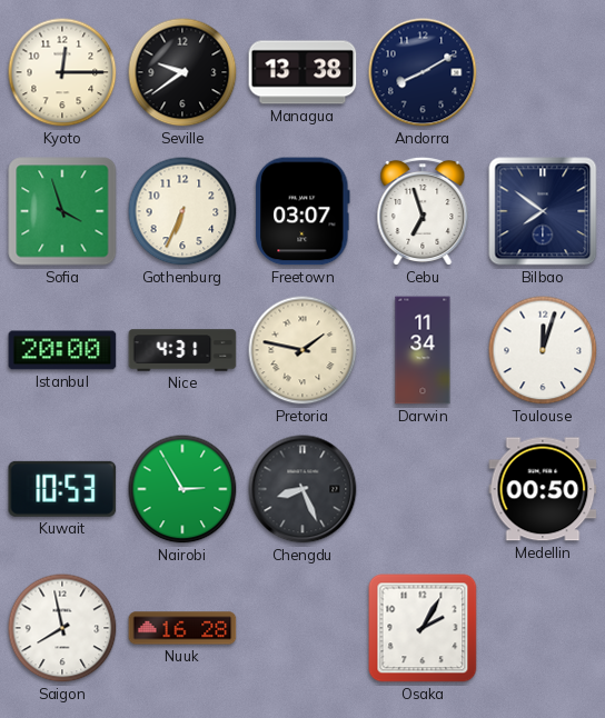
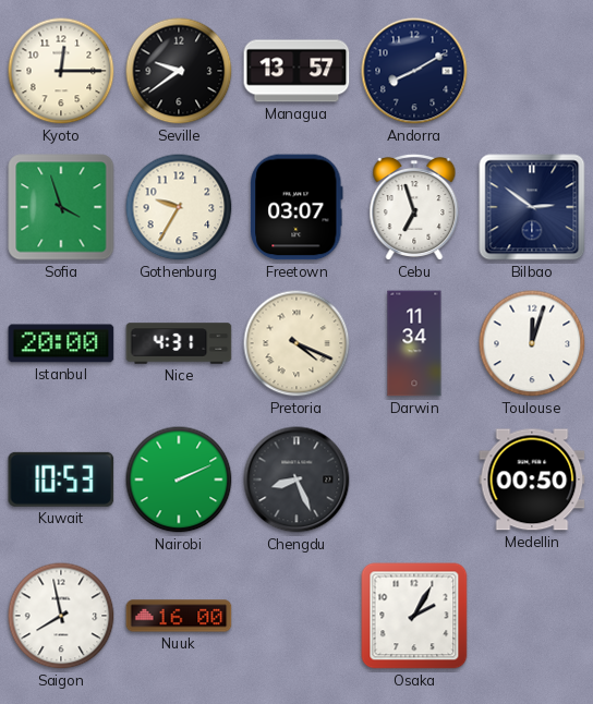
Managua: 13:38 -> 13:57
Gothenburg: 6:34 -> 9:35
Bilbao: 7:51 -> 2:51
Pretoria: 1:47 -> 4:19
Nairobi: 2:55 -> 2:11
Nuuk: 16:28 -> 16:00
